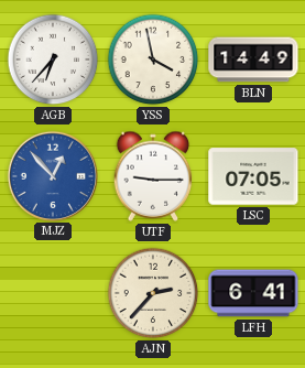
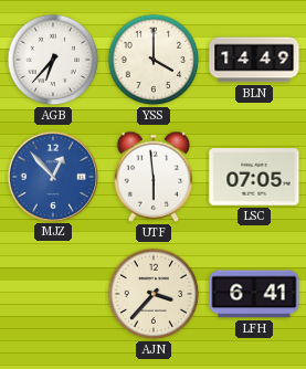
YSS: 3:58 -> 4:00
UTF: 9:15 -> 5:59
AJN: 2:37 -> 3:37
